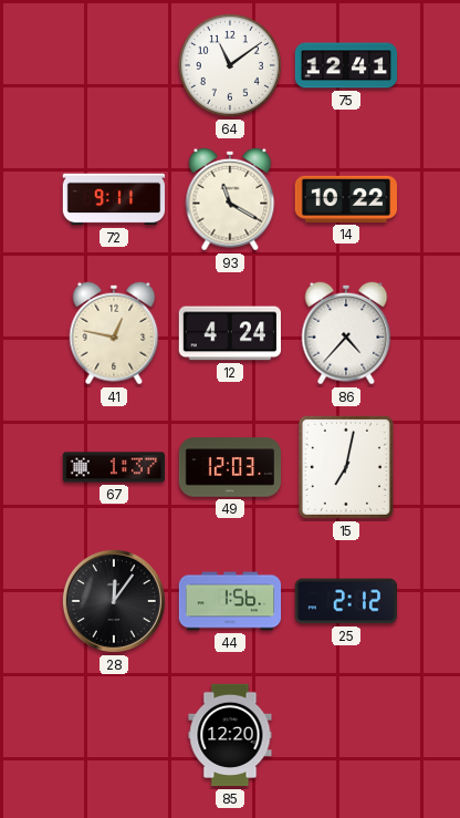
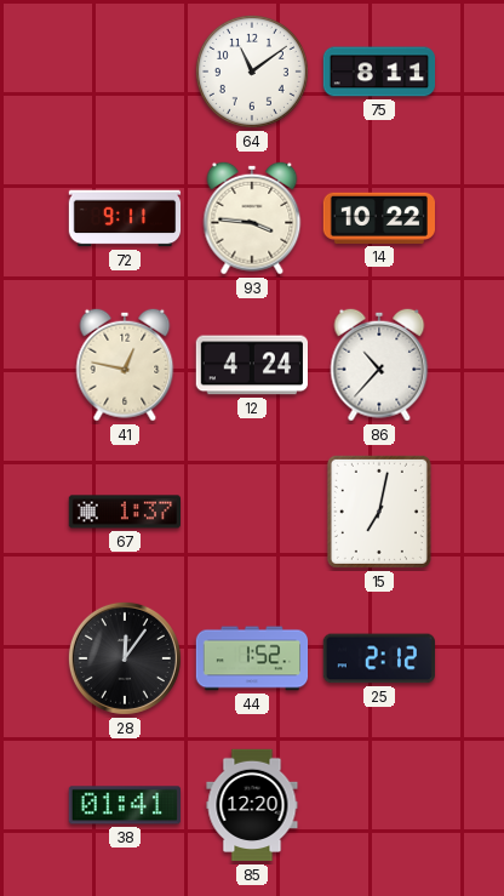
75: 12:41 -> 8:11
93: 11:20 -> 3:46
86: 4:37 -> 10:37
49: 12:03 -> none
44: 1:56 -> 1:52
38: none -> 01:41
